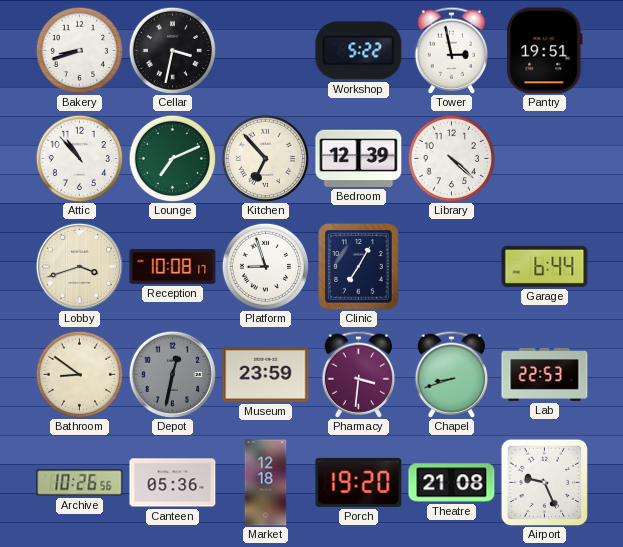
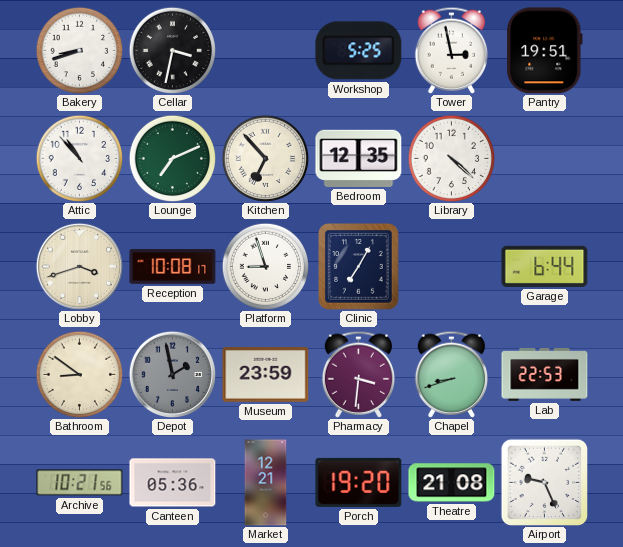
Workshop: 5:22 -> 5:25
Bedroom: 12:39 -> 12:35
Depot: 12:32 -> 1:58
Archive: 10:26 -> 10:21
Market: 12:18 -> 12:21
